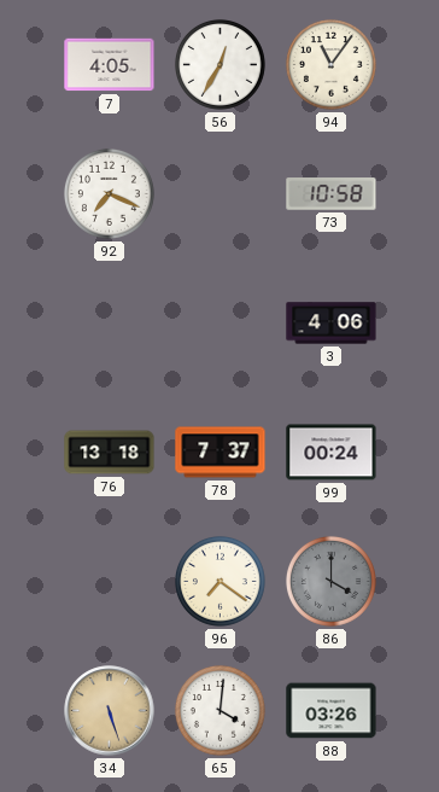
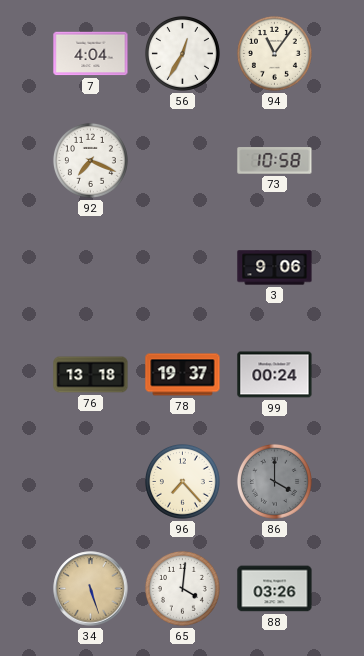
7: 4:05 -> 4:04
3: 4:06 -> 9:06
78: 7:37 -> 19:37
96: 7:21 -> 7:23
